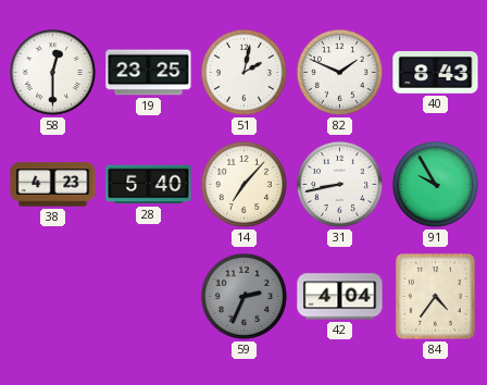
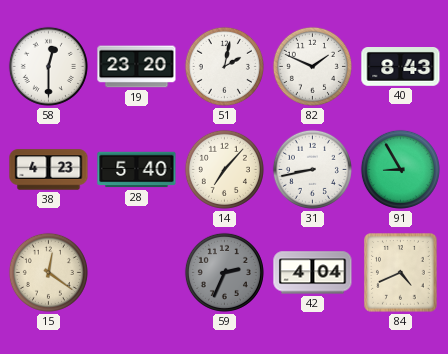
19: 23:25 -> 23:20
91: 9:55 -> 8:55
15: none -> 12:21
84: 4:36 -> 4:41
